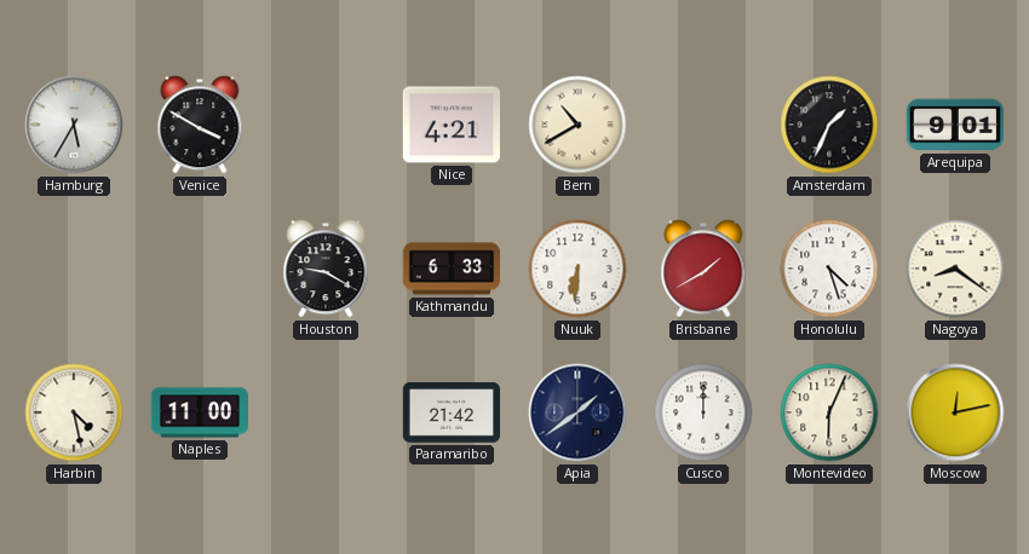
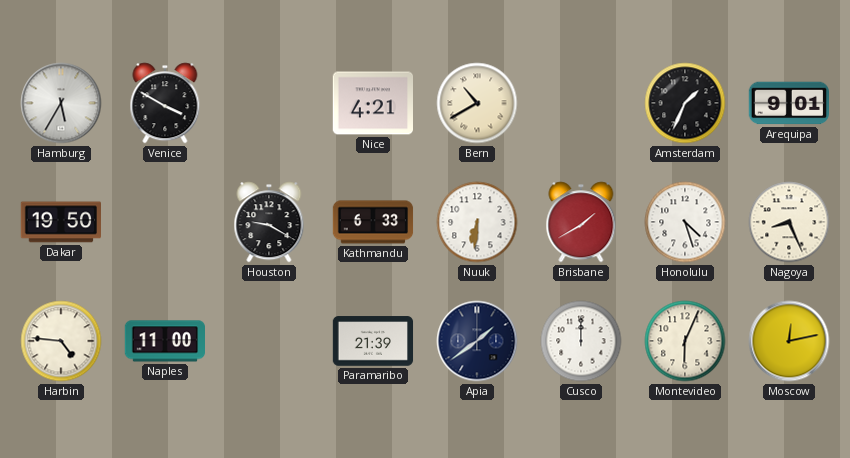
Dakar: none -> 19:50
Nagoya: 8:21 -> 8:26
Harbin: 4:28 -> 4:46
Paramaribo: 21:42 -> 21:39
